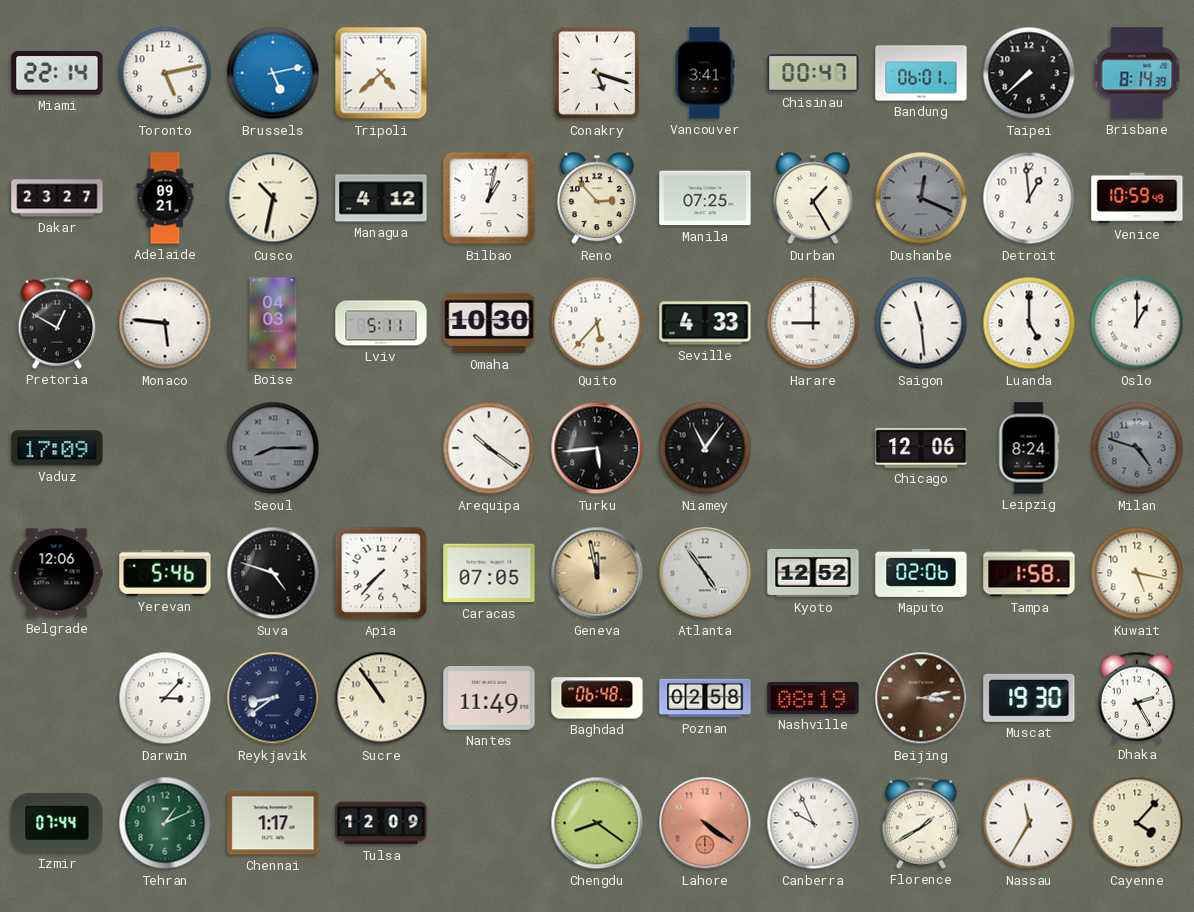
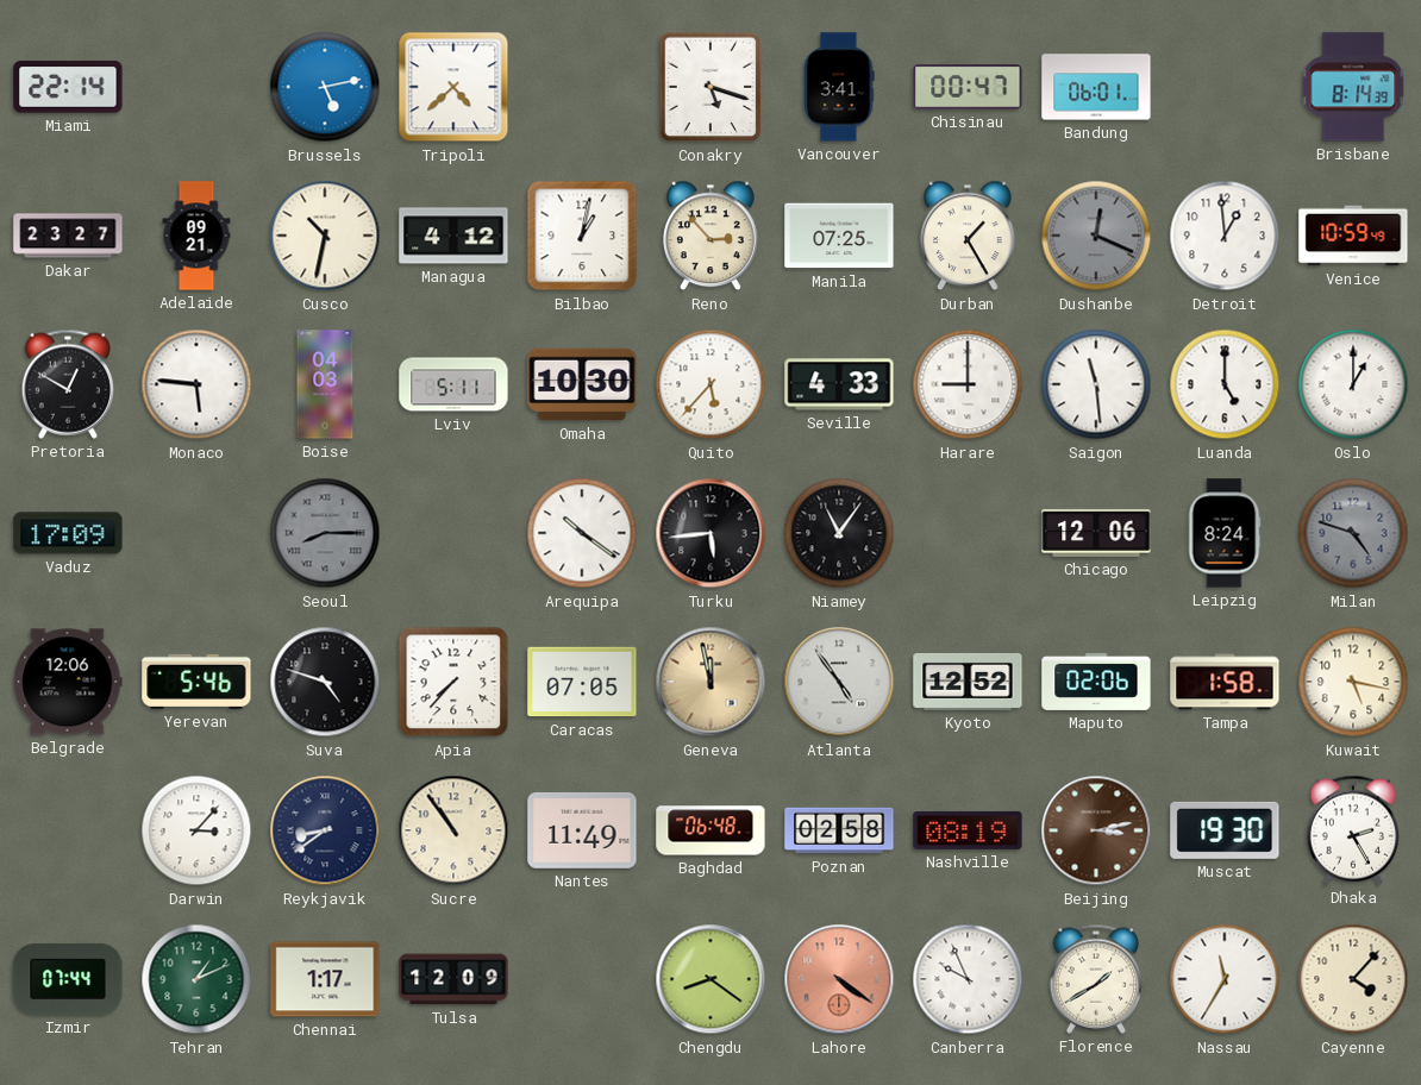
Toronto: 5:13 -> none
Taipei: 7:38 -> none
